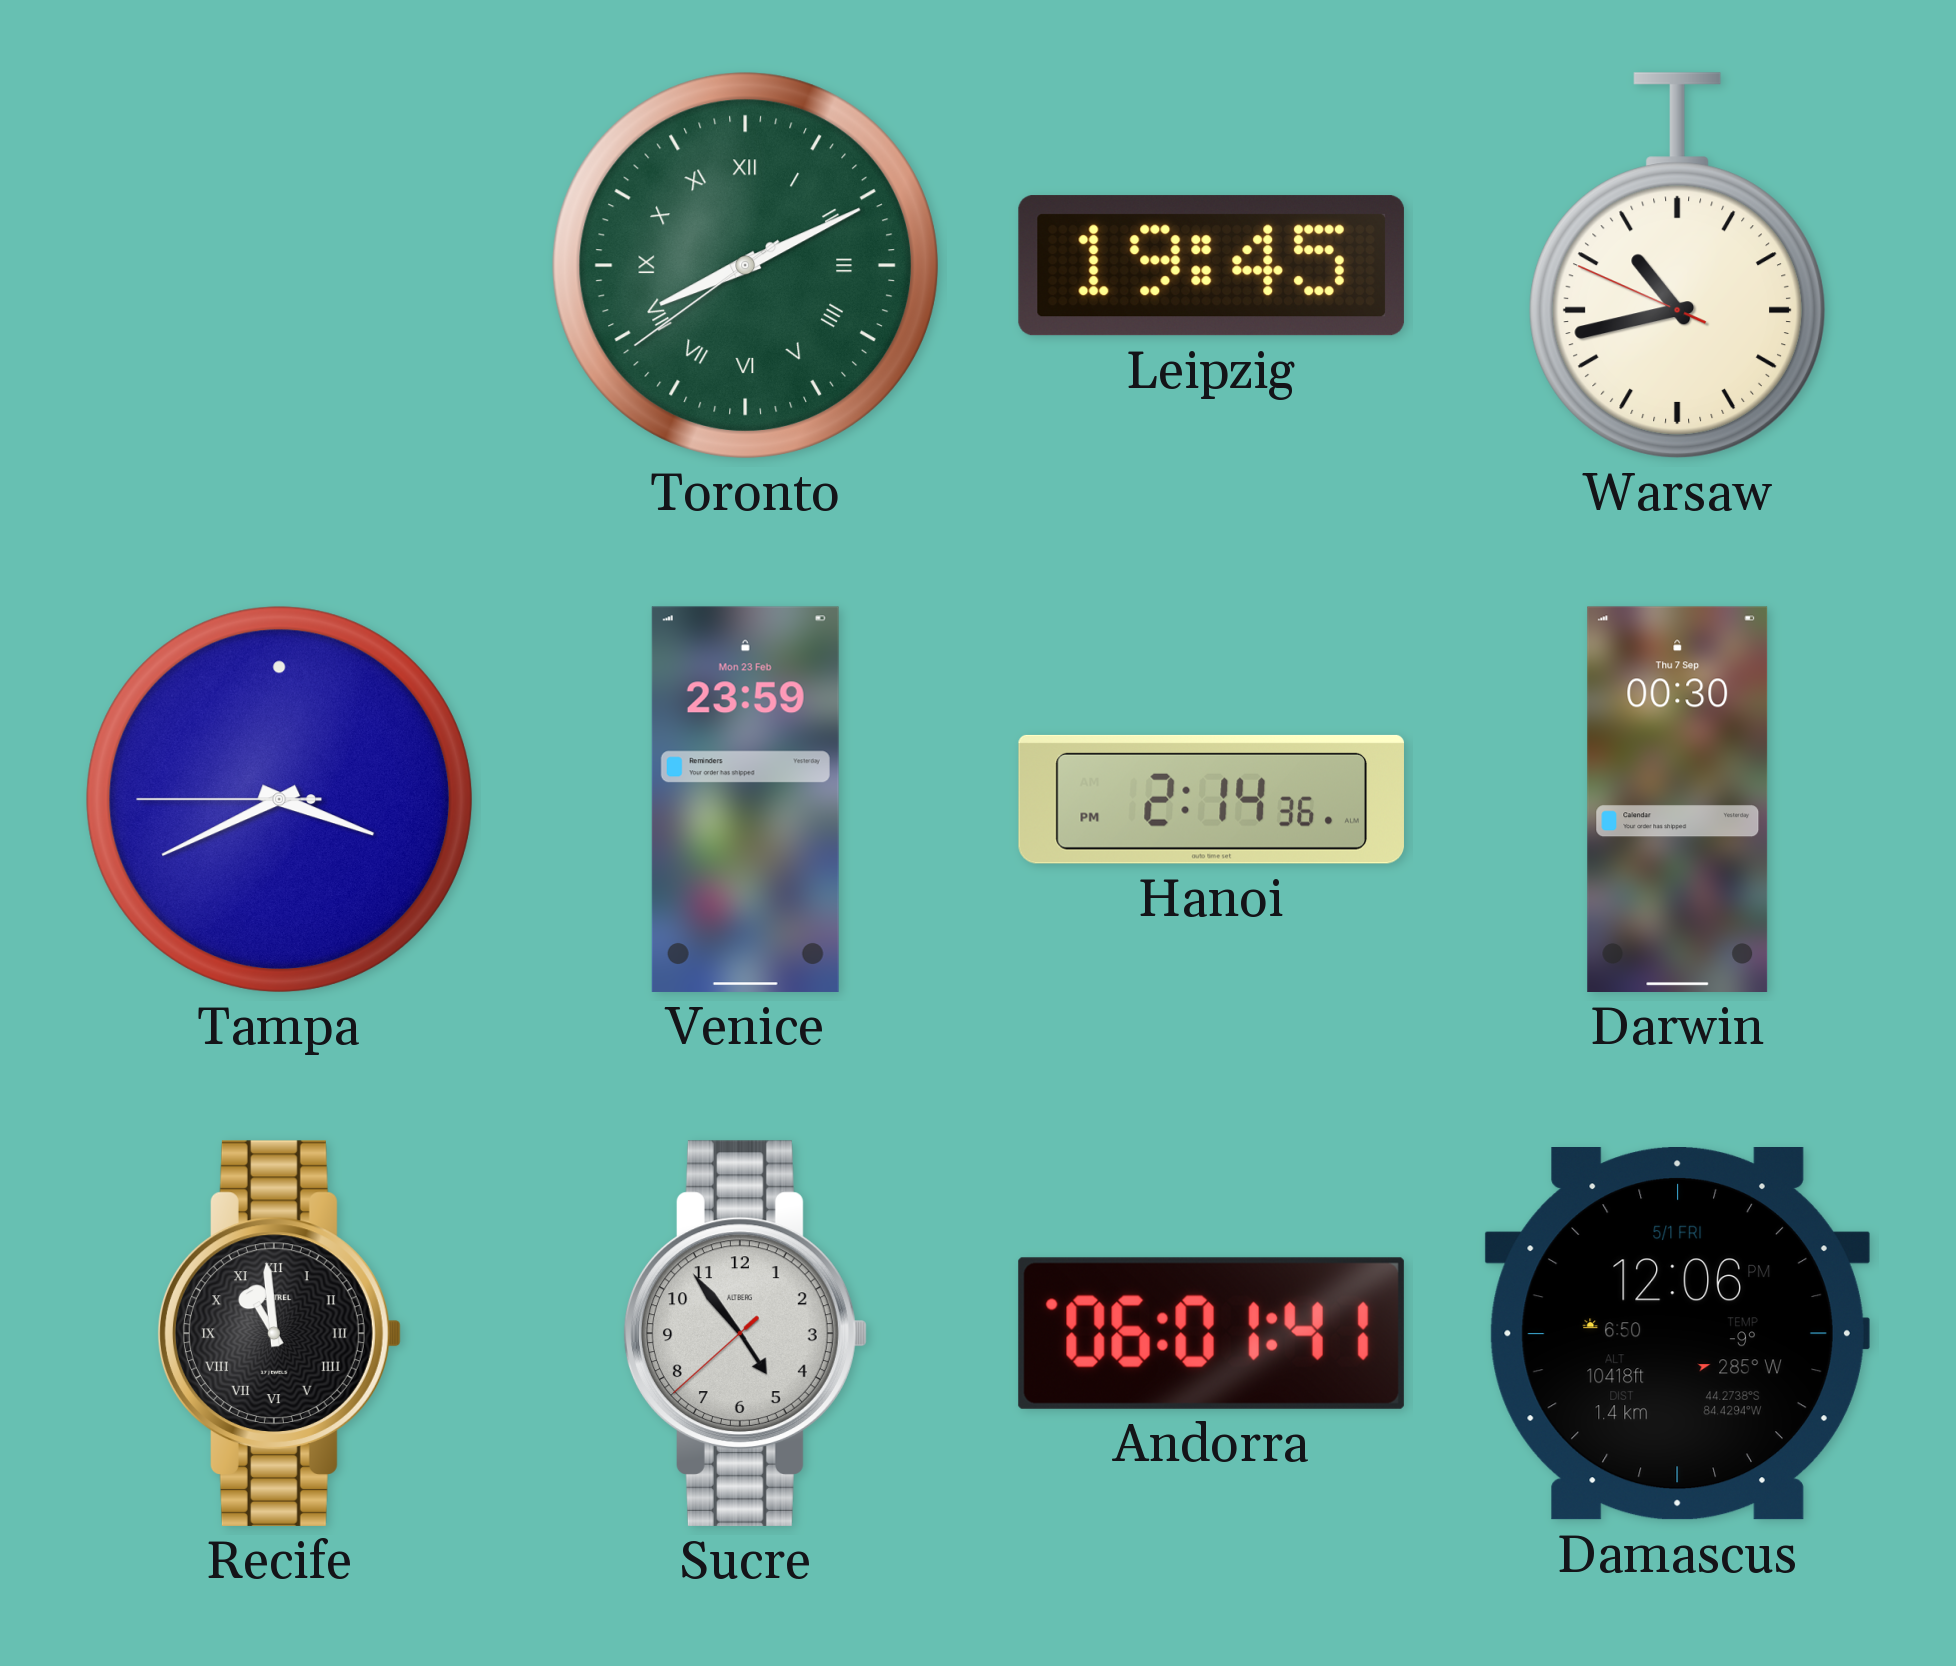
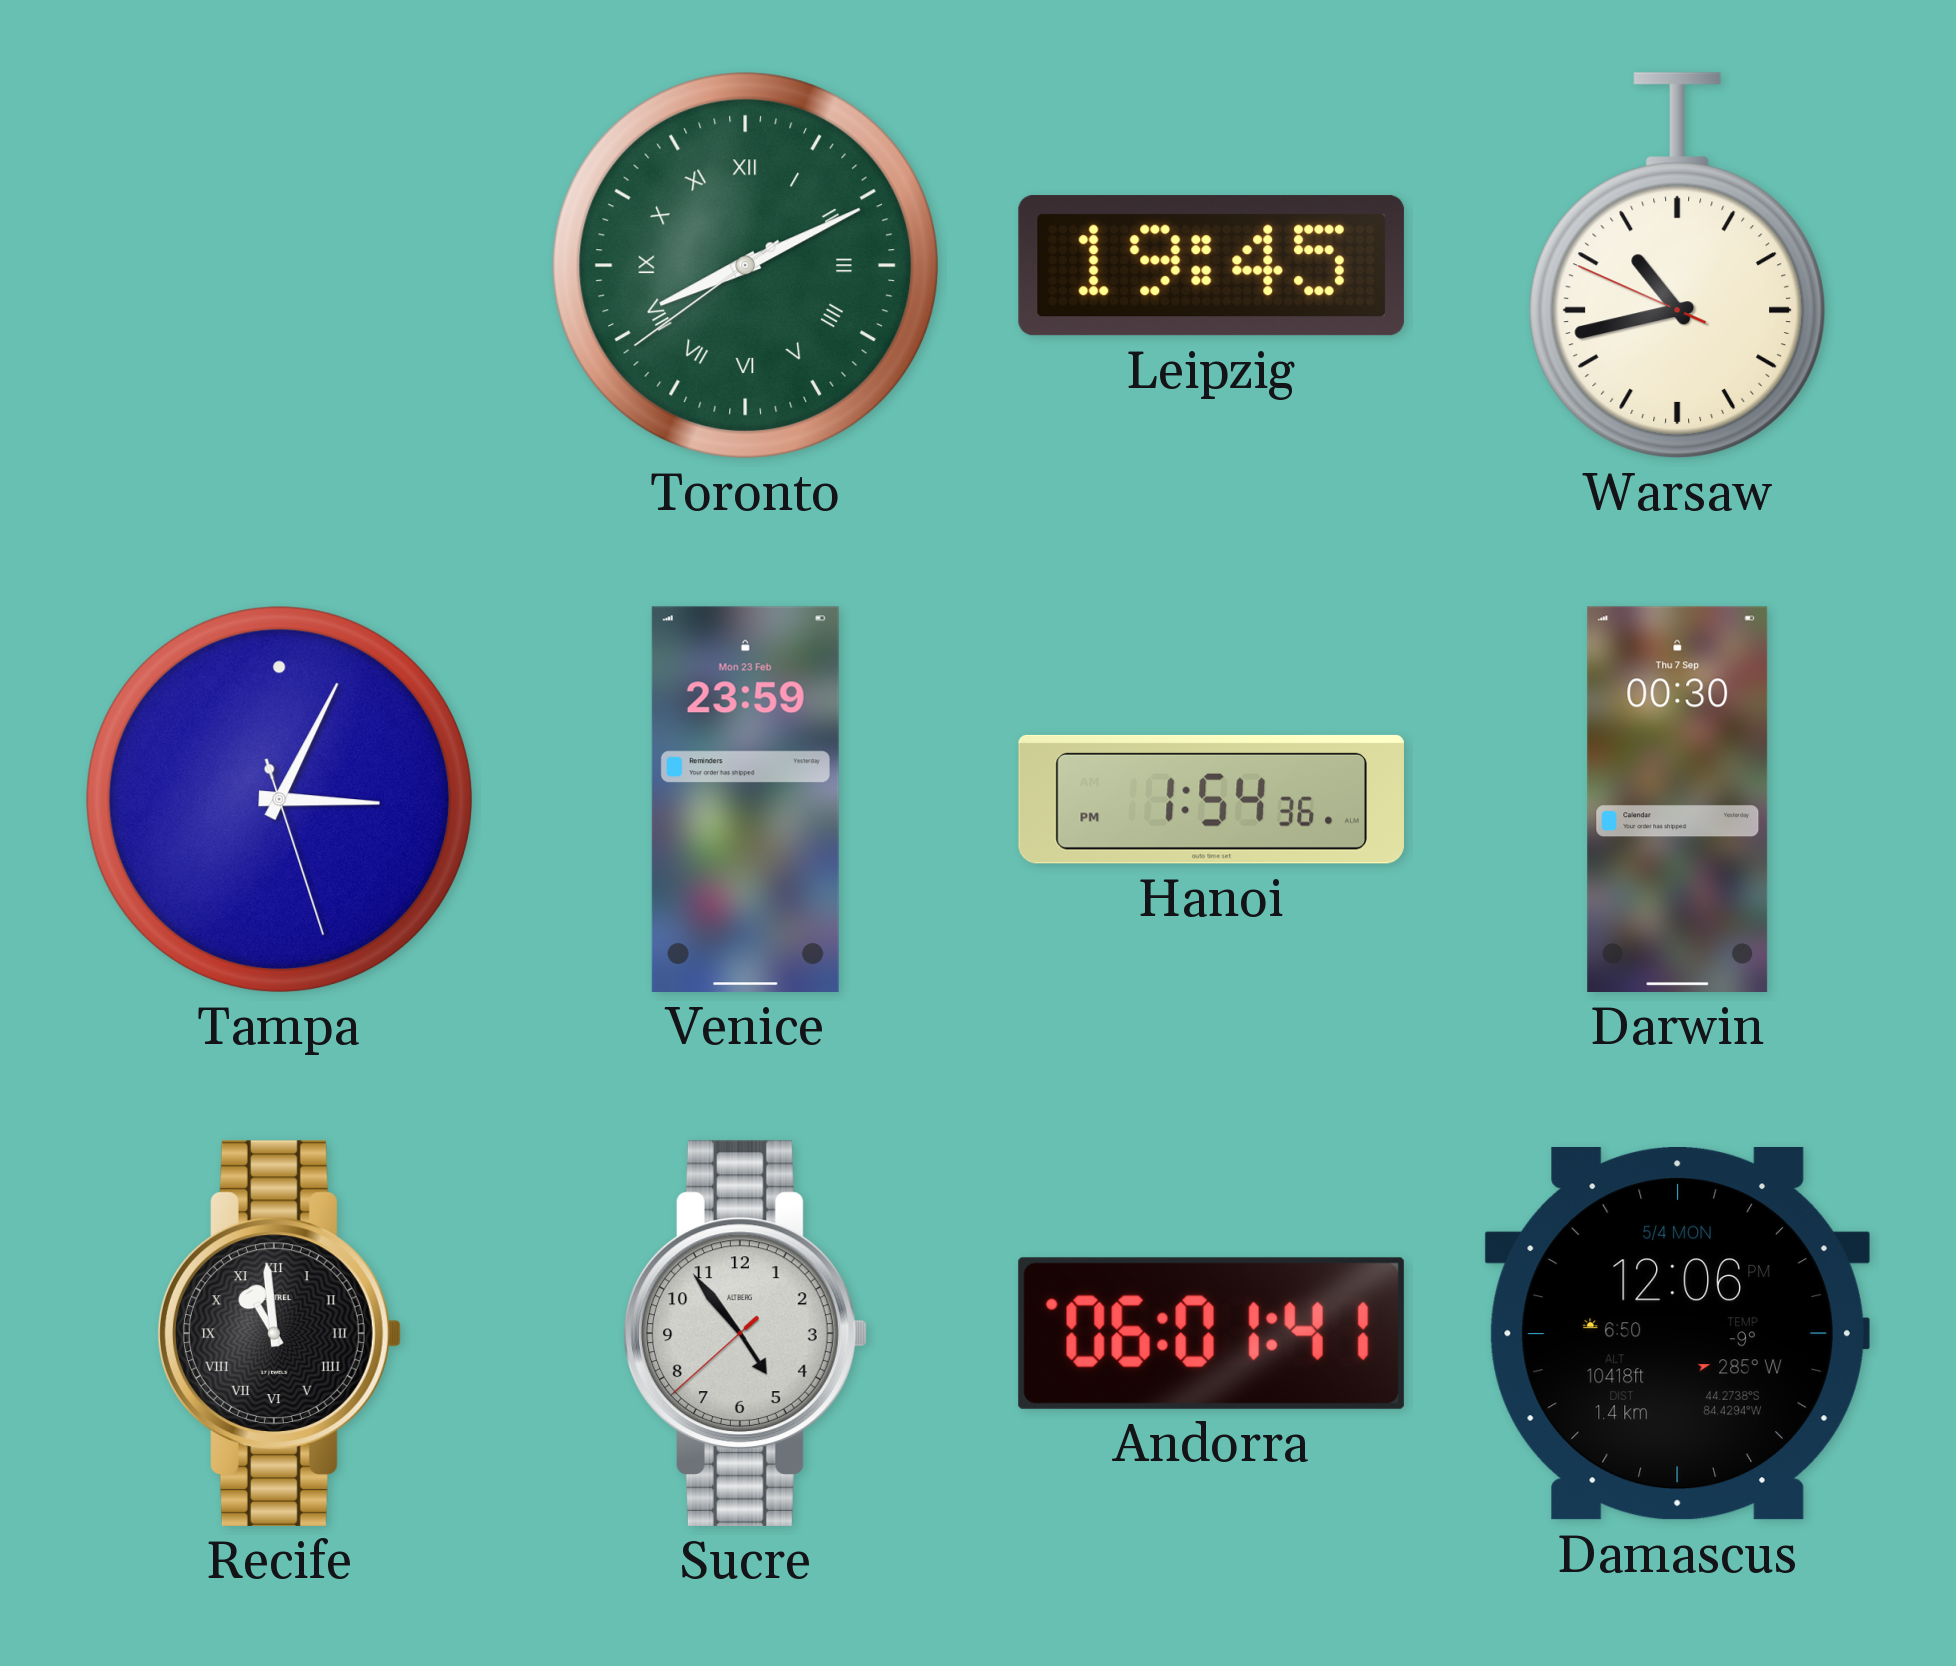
Tampa: 3:40 -> 3:04
Hanoi: 2:14 -> 1:54
Damascus date: 5/1 FRI -> 5/4 MON
